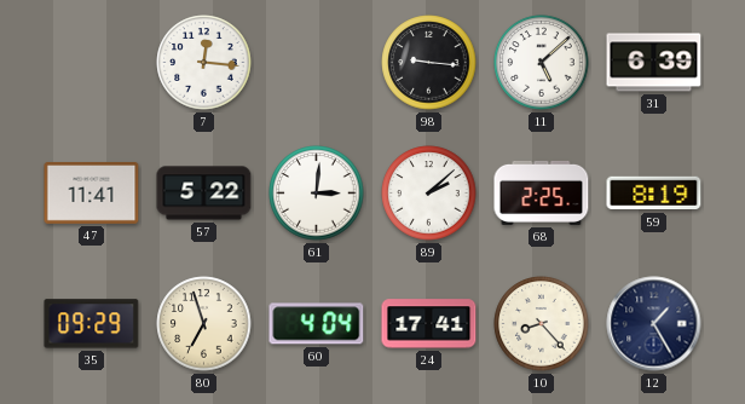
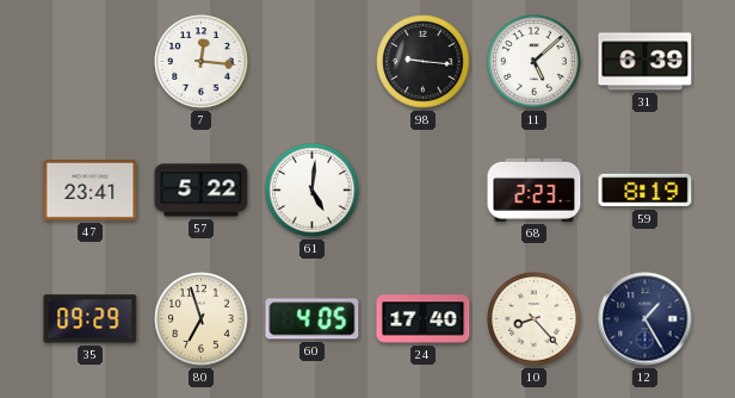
47: 11:41 -> 23:41
61: 3:01 -> 5:01
89: 2:08 -> none
68: 2:25 -> 2:23
60: 4:04 -> 4:05
24: 17:41 -> 17:40
